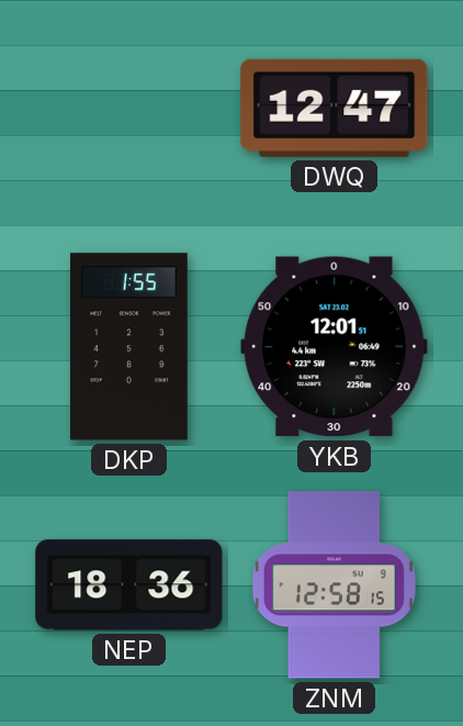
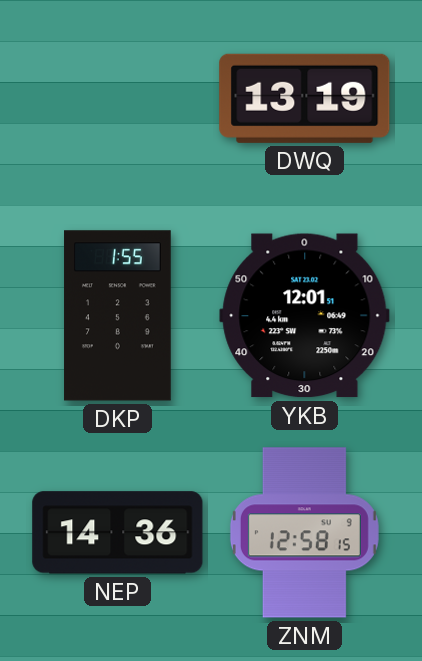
DWQ: 12:47 -> 13:19
NEP: 18:36 -> 14:36
